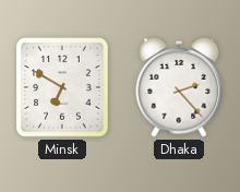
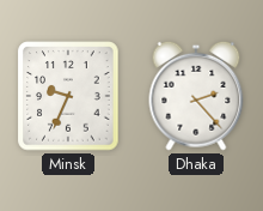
Minsk: 6:50 -> 9:34
